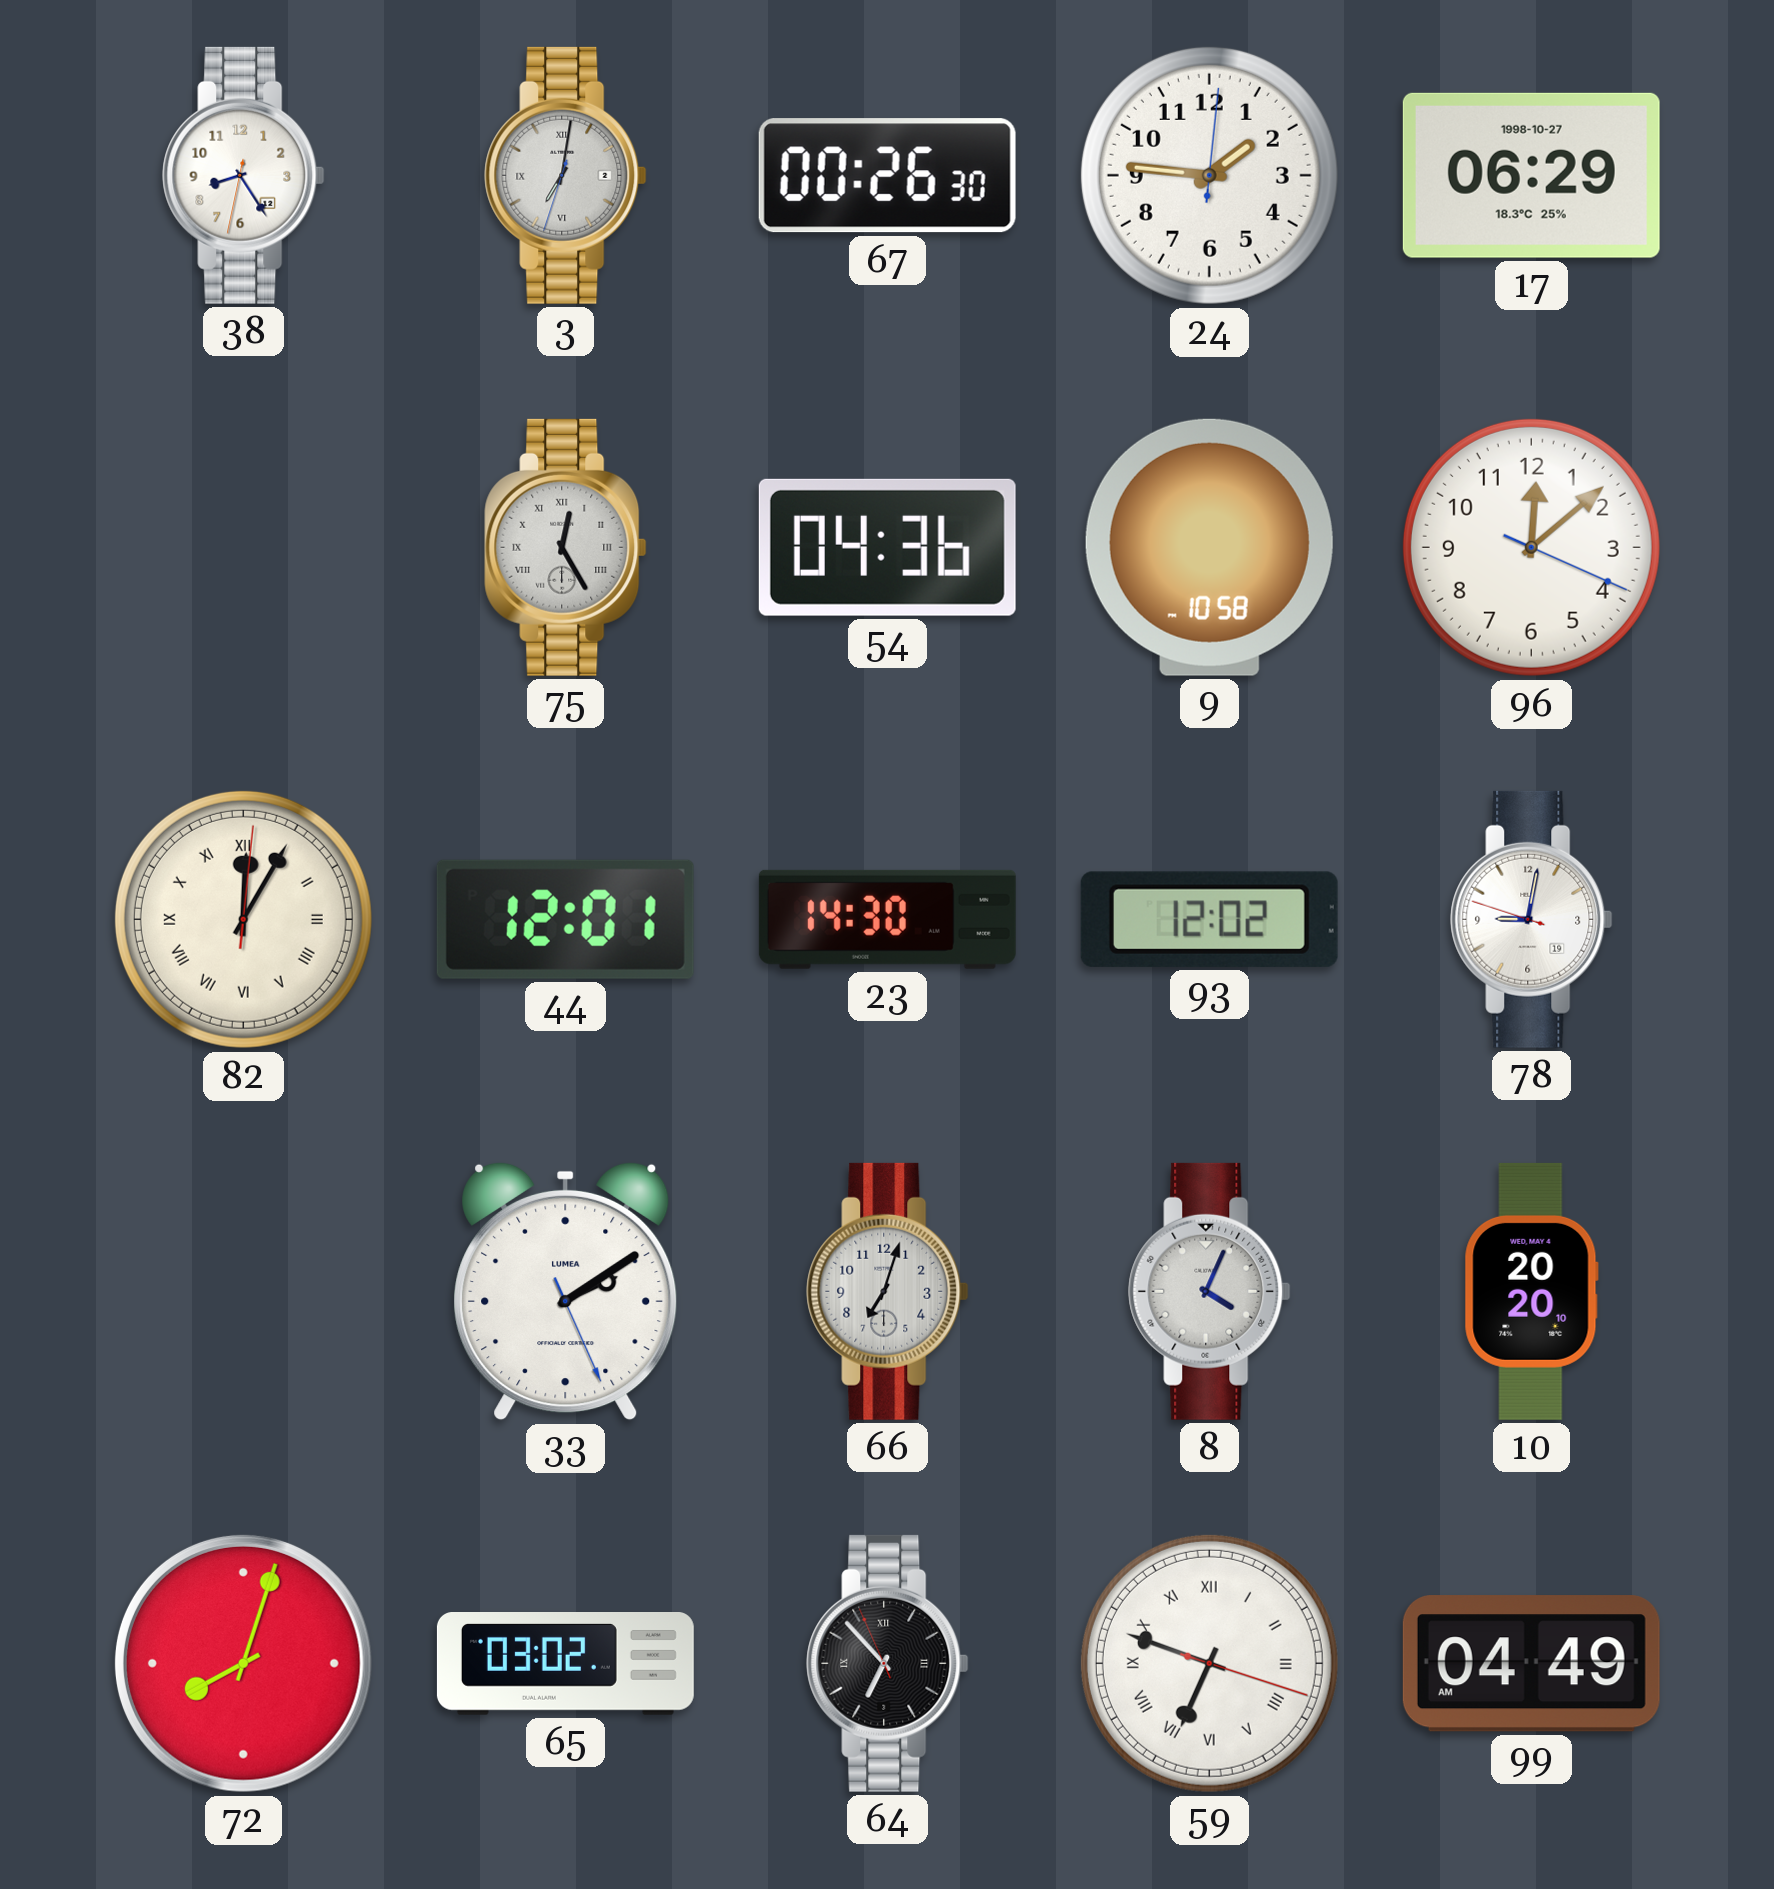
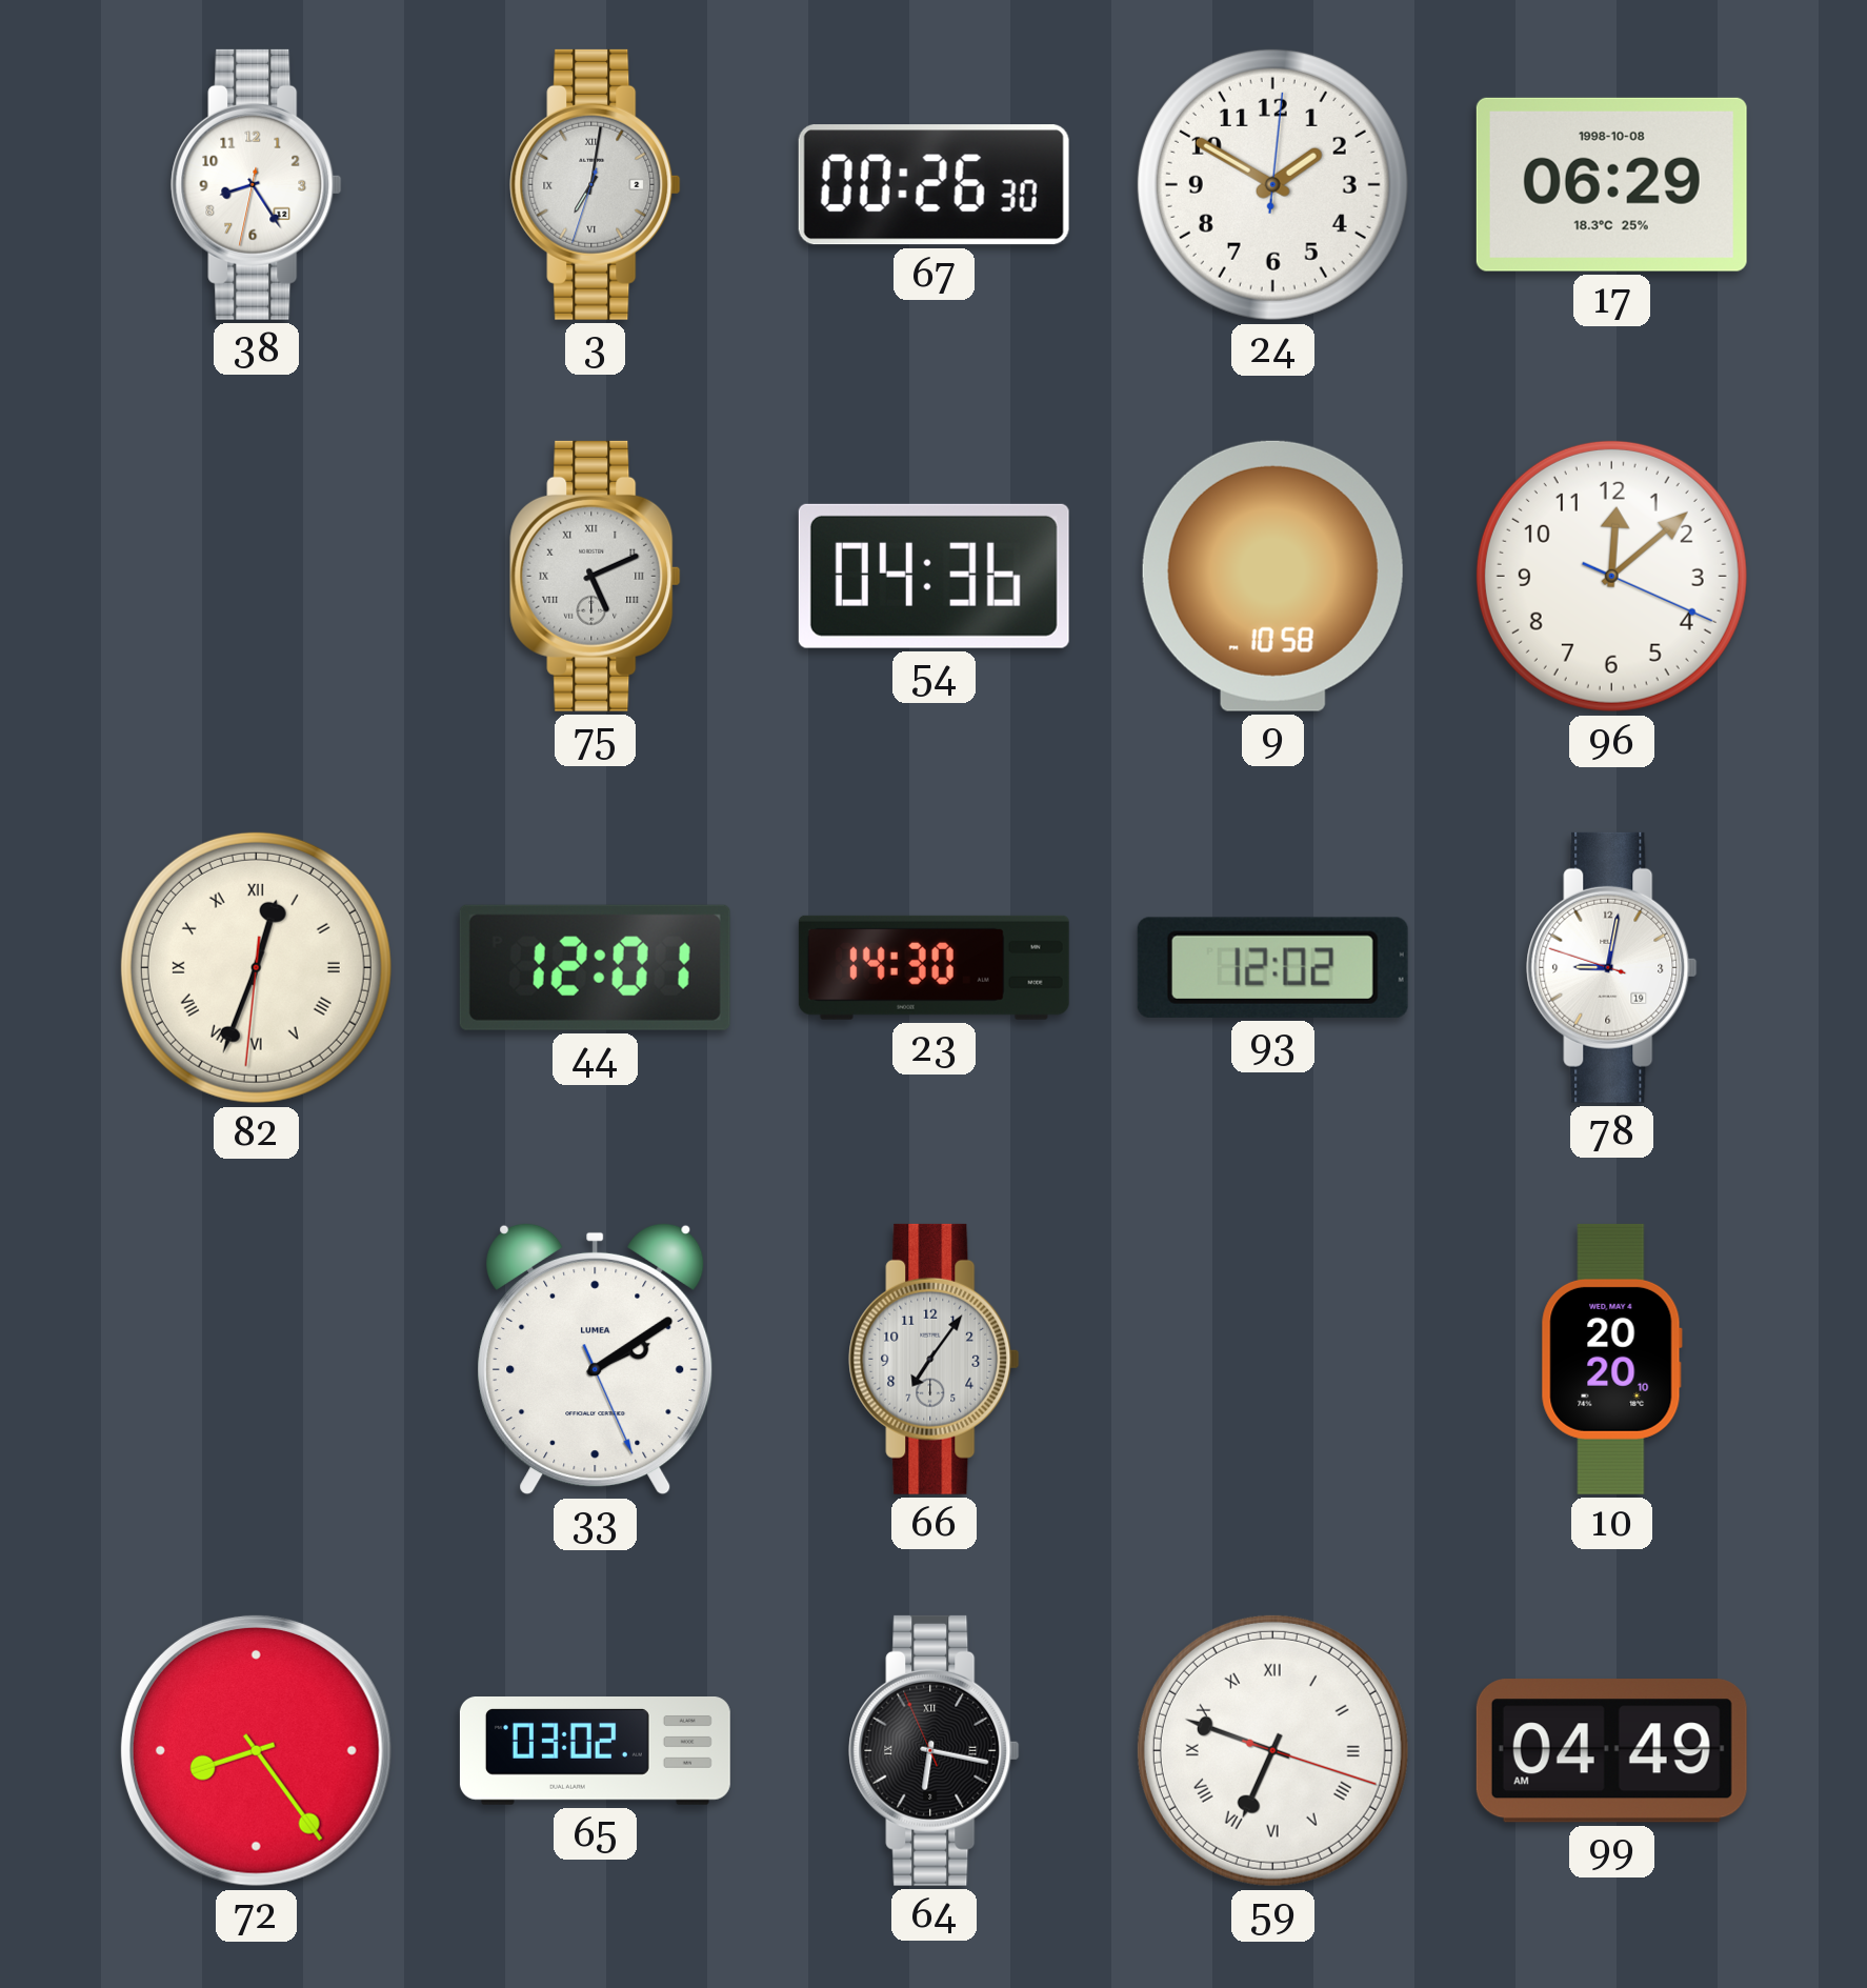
24: 1:46 -> 1:50
17 date: 1998-10-27 -> 1998-10-08
75: 12:25 -> 5:11
82: 12:05 -> 12:33
66: 7:03 -> 7:06
8: 4:04 -> none
72: 8:03 -> 8:24
64: 6:52 -> 6:16
